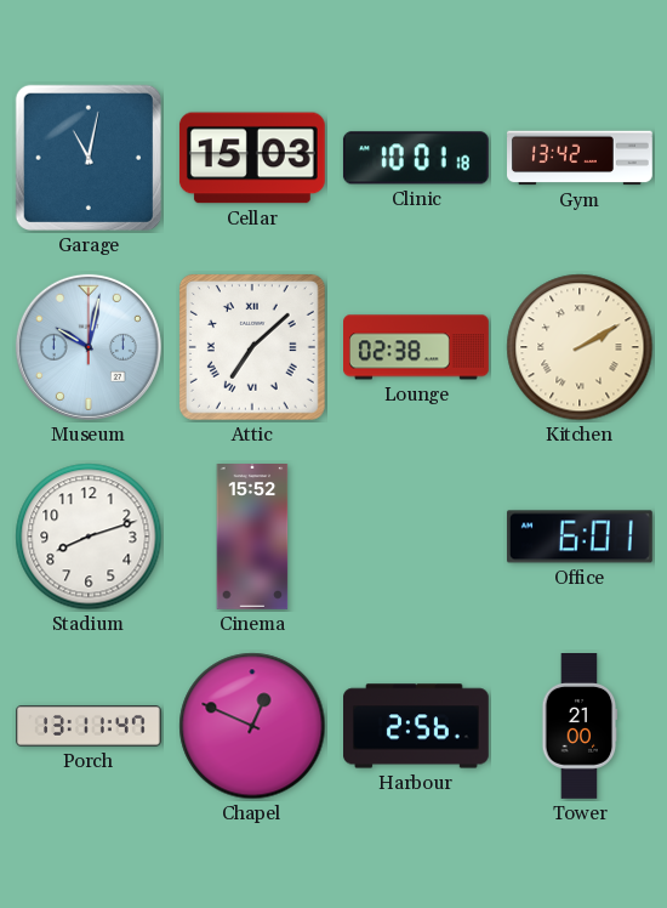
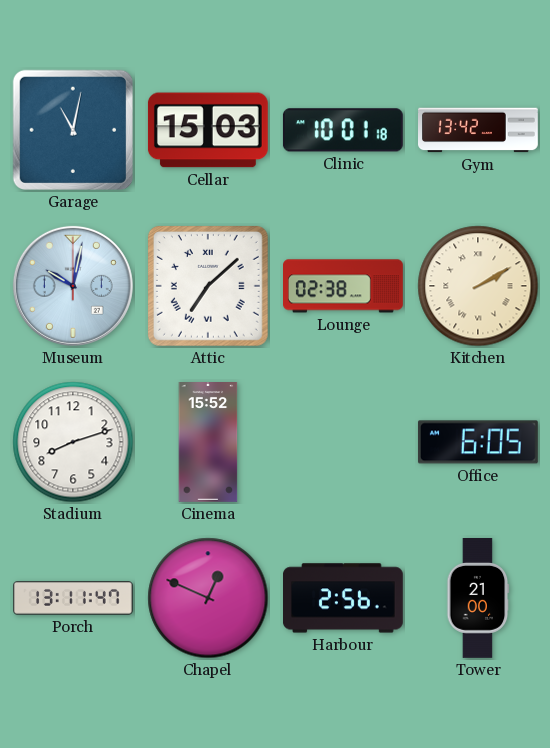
Office: 6:01 -> 6:05
